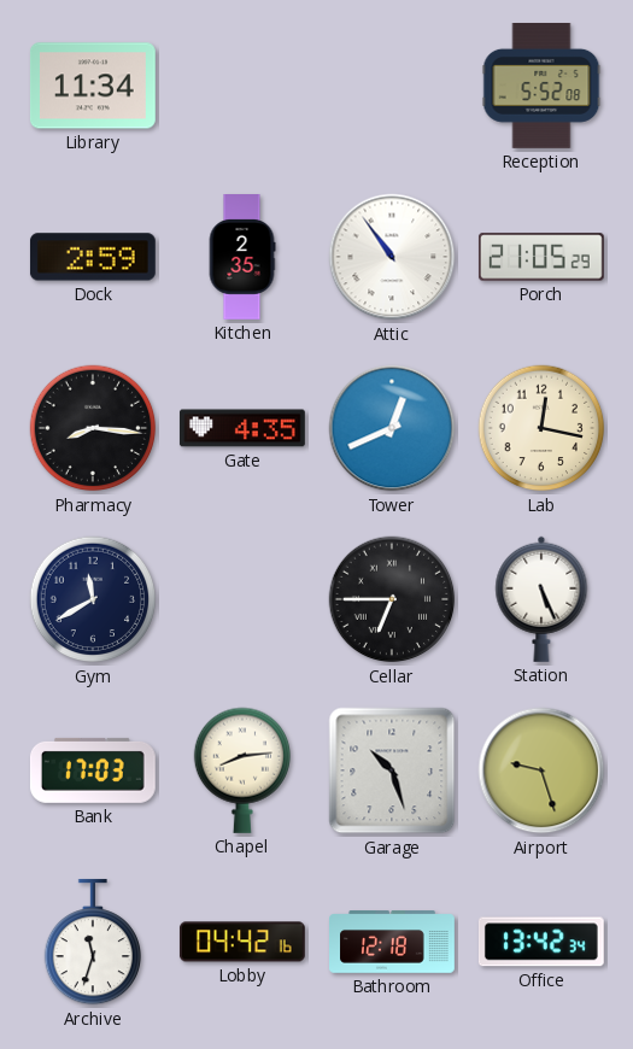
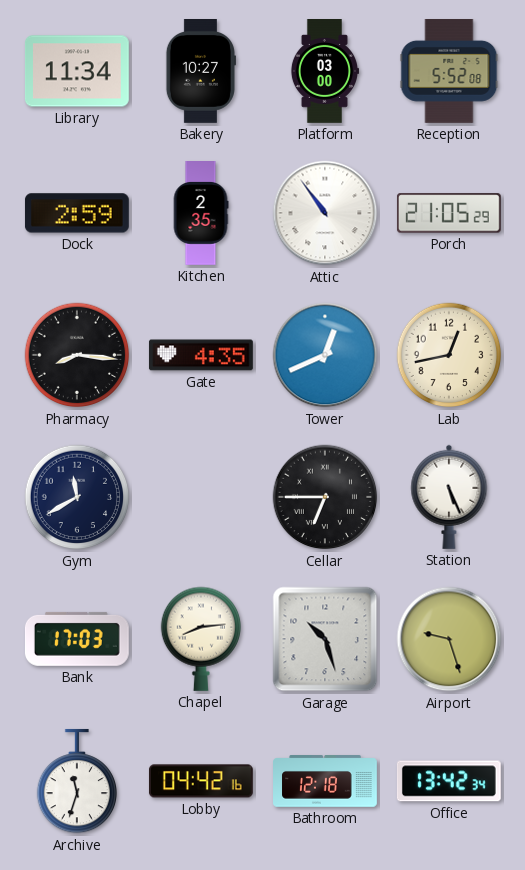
Bakery: none -> 10:27
Platform: none -> 03:00
Lab: 12:17 -> 12:43
